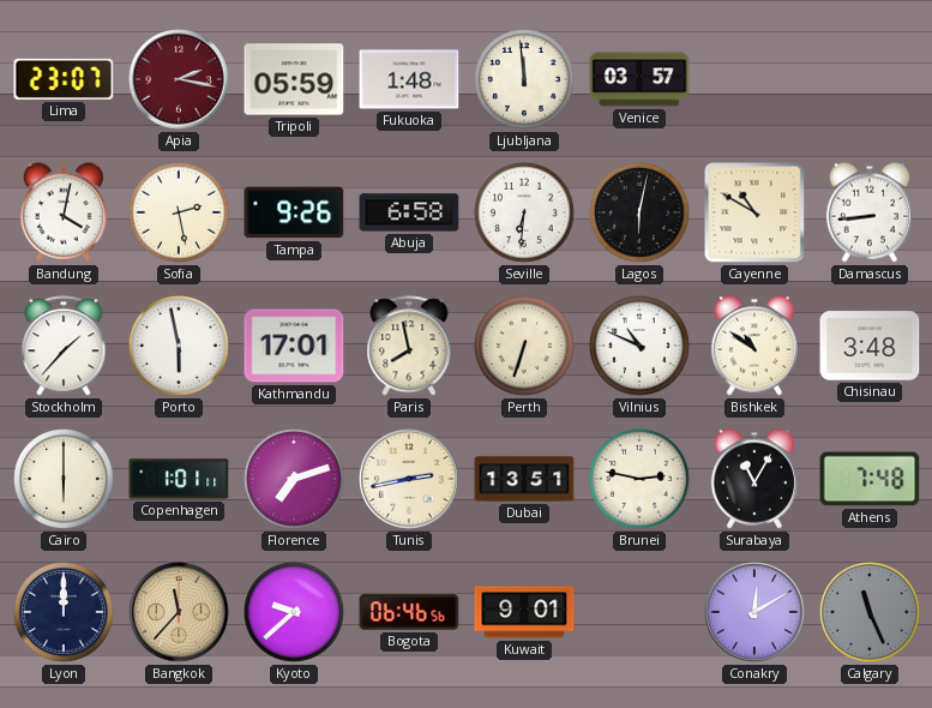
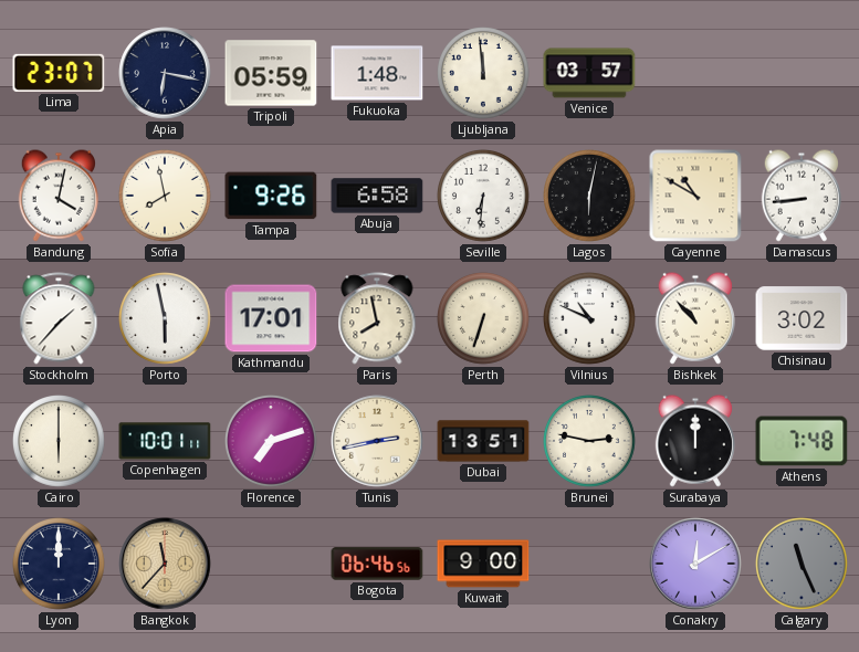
Apia: 2:17 -> 6:17
Apia dial: burgundy -> navy
Sofia: 2:28 -> 7:58
Bishkek: 10:51 -> 10:53
Chisinau: 3:48 -> 3:02
Copenhagen: 1:01 -> 10:01
Surabaya: 11:05 -> 12:00
Kyoto: 9:38 -> none
Kuwait: 9:01 -> 9:00
